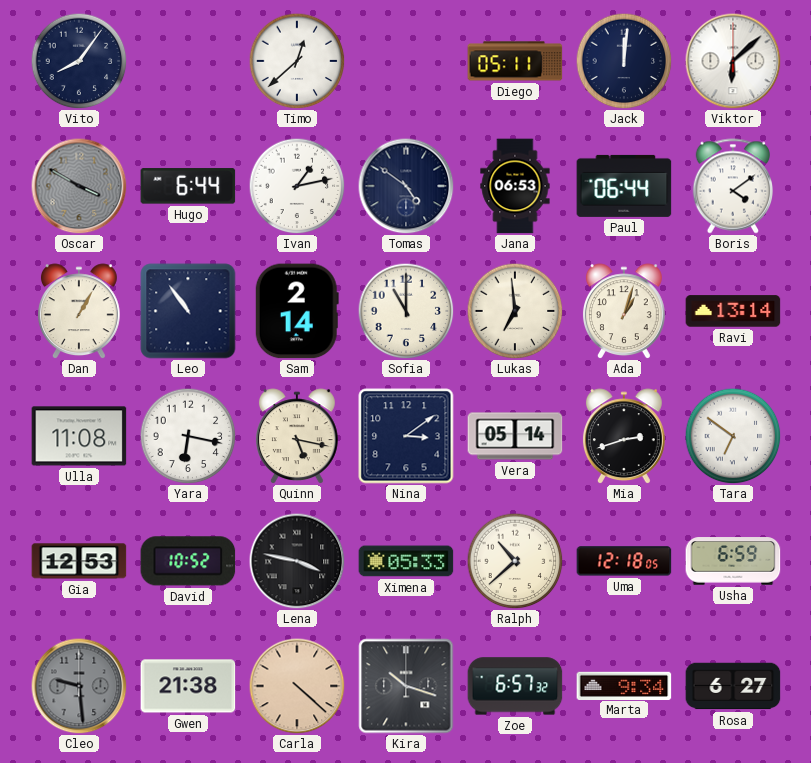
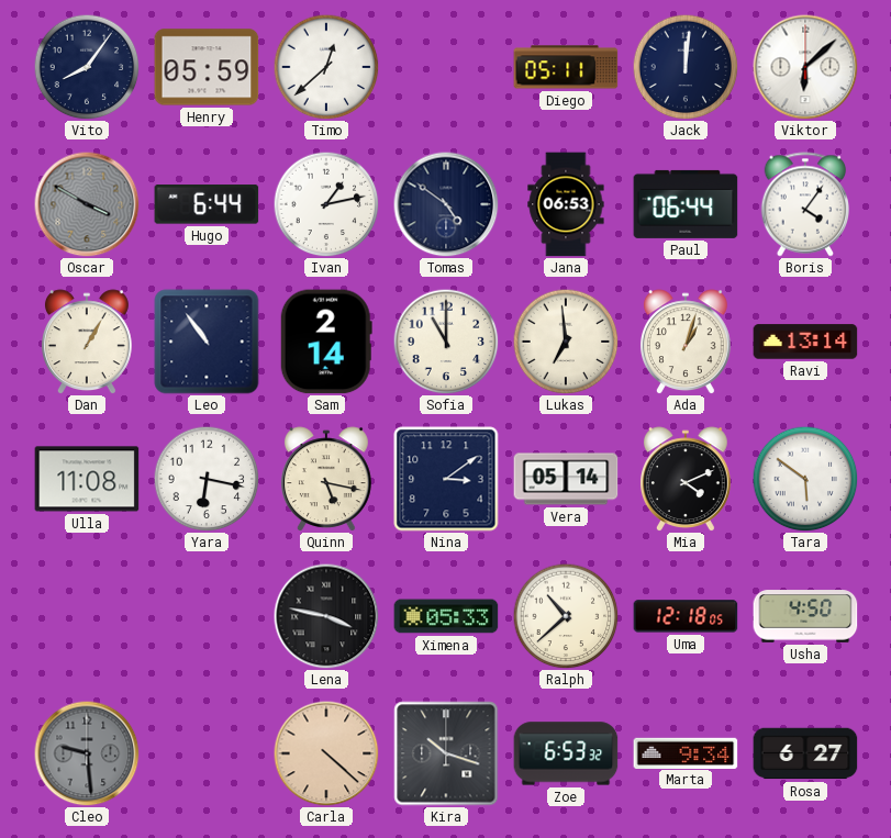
Henry: none -> 05:59
Boris: 4:09 -> 4:06
Mia: 2:42 -> 4:11
Tara: 6:51 -> 5:51
Gia: 12:53 -> none
David: 10:52 -> none
Usha: 6:59 -> 4:50
Gwen: 21:38 -> none
Zoe: 6:57 -> 6:53
